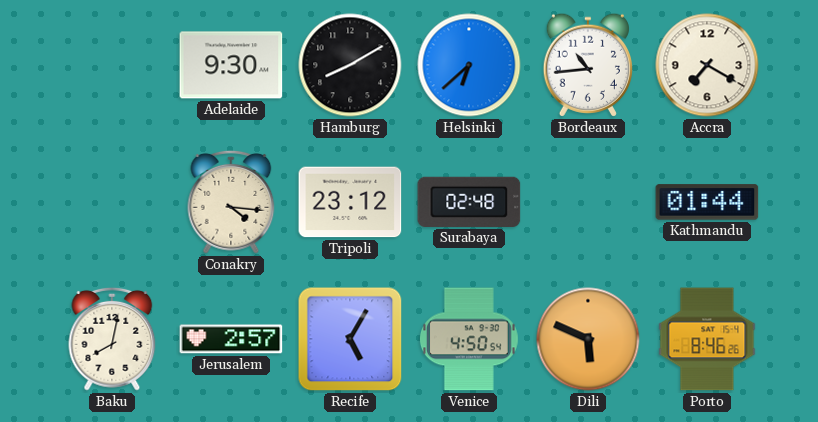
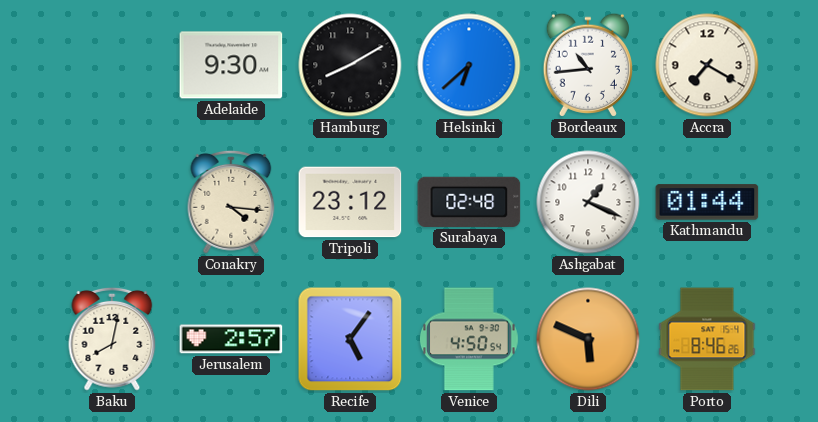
Ashgabat: none -> 1:19
Recife: 5:05 -> 5:06
